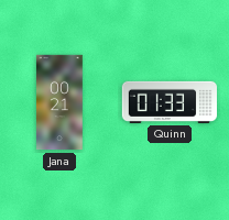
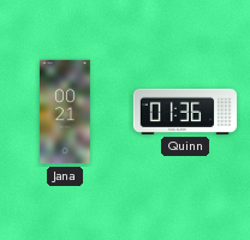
Quinn: 01:33 -> 01:36
